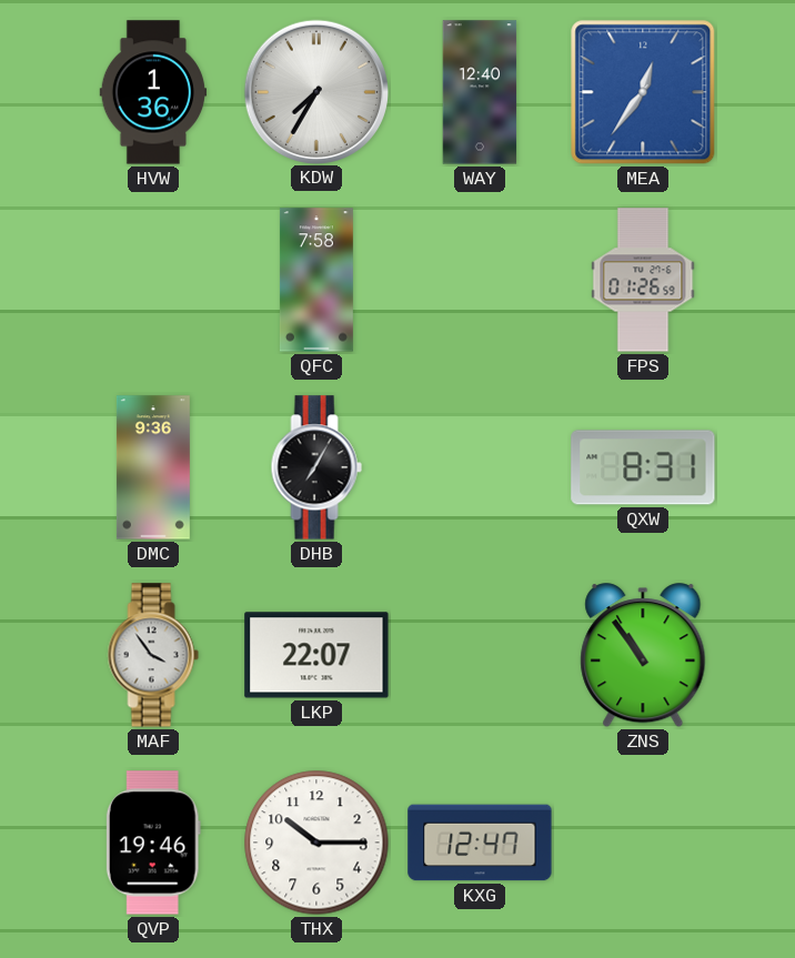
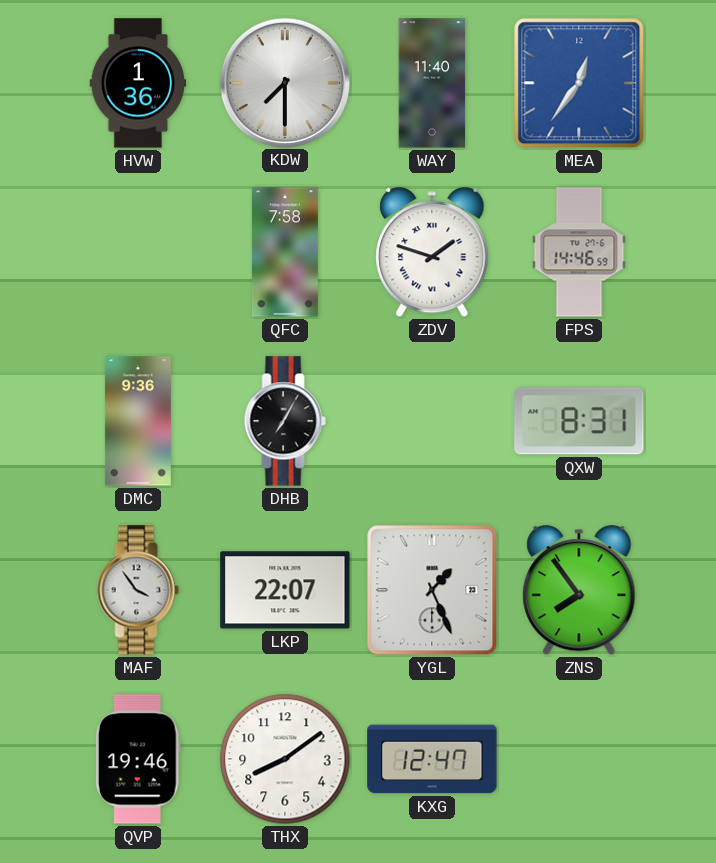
KDW: 7:35 -> 7:30
WAY: 12:40 -> 11:40
ZDV: none -> 1:48
FPS: 01:26 -> 14:46
YGL: none -> 1:26
ZNS: 10:54 -> 7:54
THX: 10:15 -> 8:09
